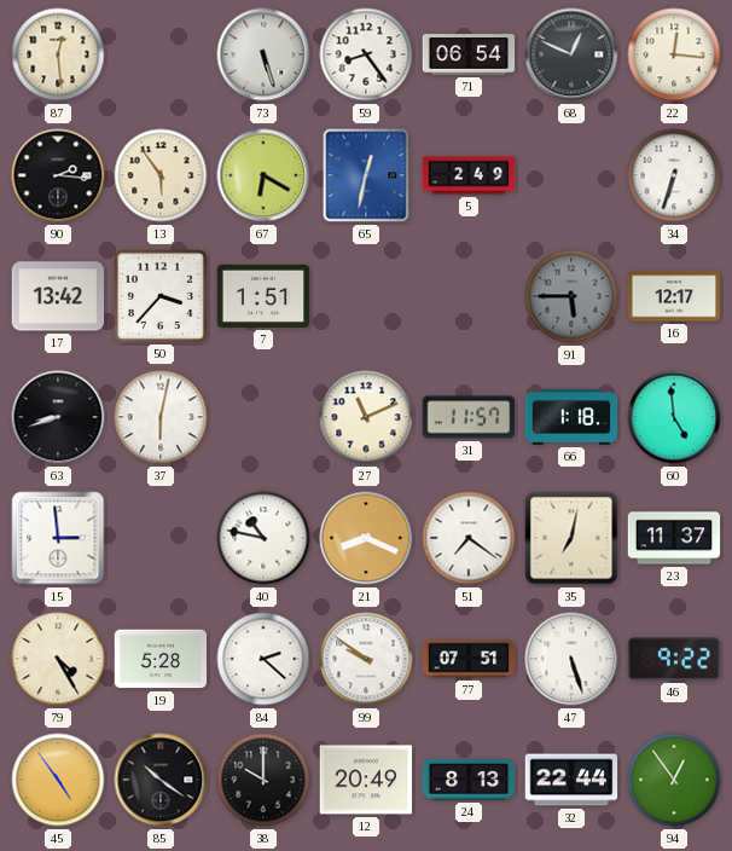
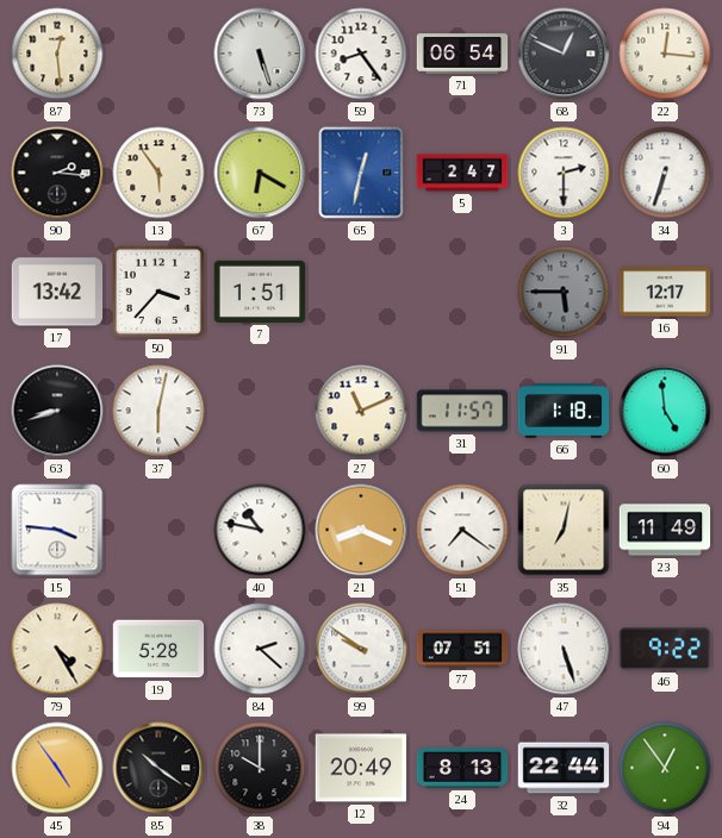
5: 2:49 -> 2:47
3: none -> 2:30
15: 2:59 -> 3:46
23: 11:37 -> 11:49
